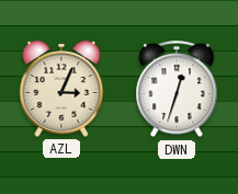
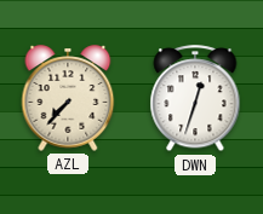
AZL: 3:04 -> 7:37
